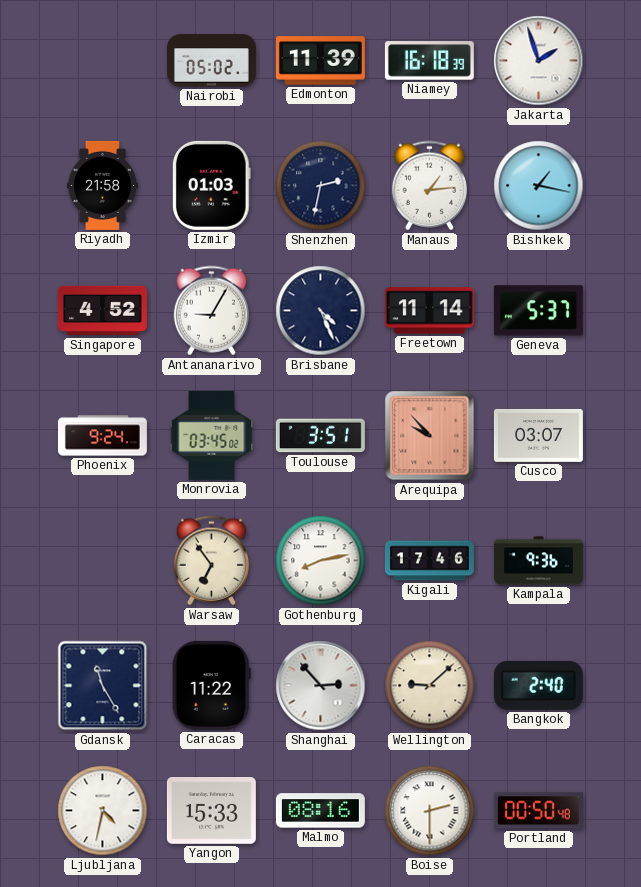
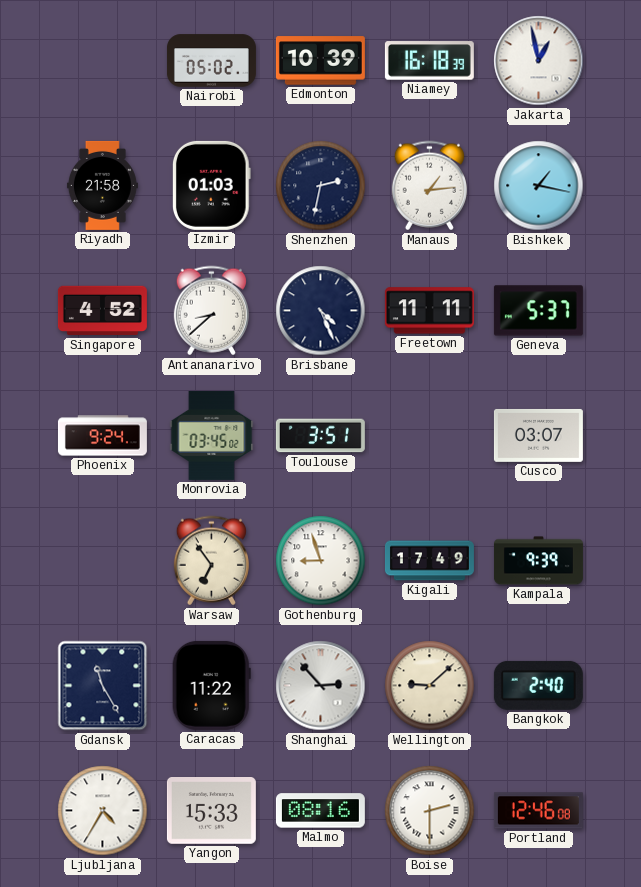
Edmonton: 11:39 -> 10:39
Jakarta: 1:57 -> 12:58
Antananarivo: 9:05 -> 8:38
Freetown: 11:14 -> 11:11
Arequipa: 9:53 -> none
Gothenburg: 8:13 -> 8:57
Kigali: 17:46 -> 17:49
Kampala: 9:36 -> 9:39
Ljubljana: 4:32 -> 4:35
Portland: 00:50 -> 12:46
